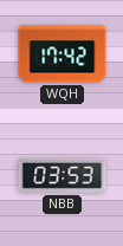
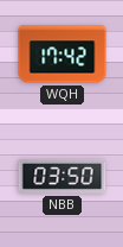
NBB: 03:53 -> 03:50
